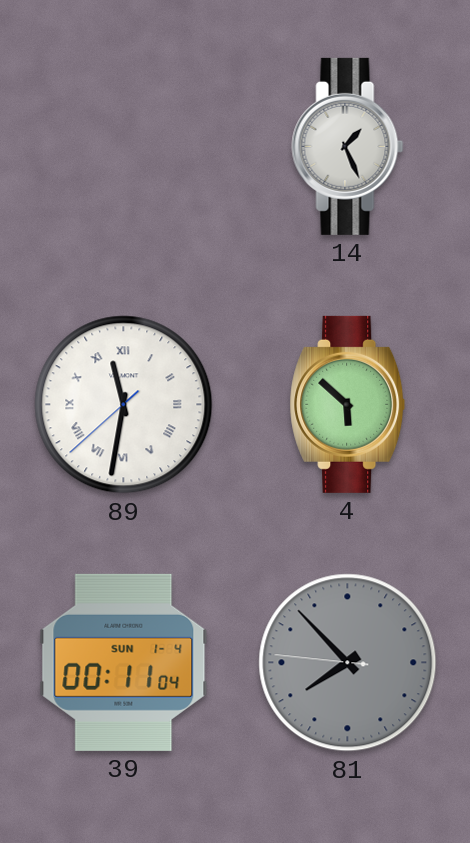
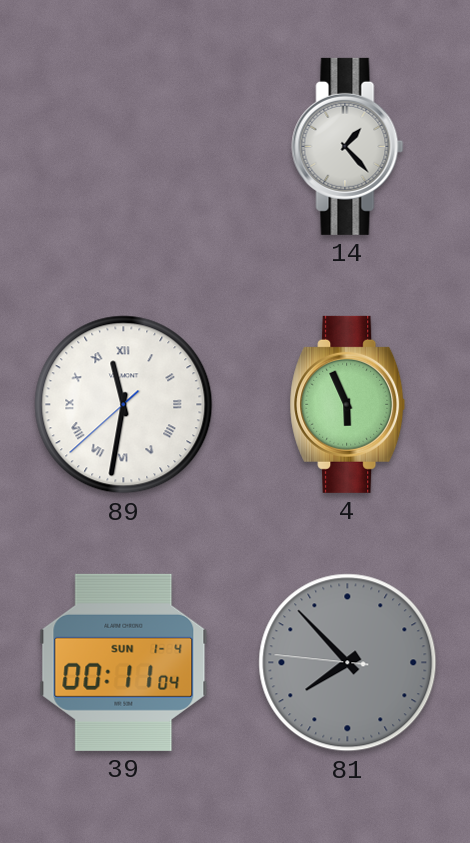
14: 1:26 -> 1:23
4: 5:52 -> 5:56
